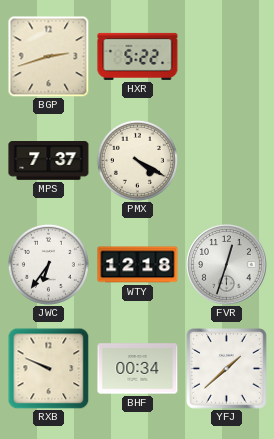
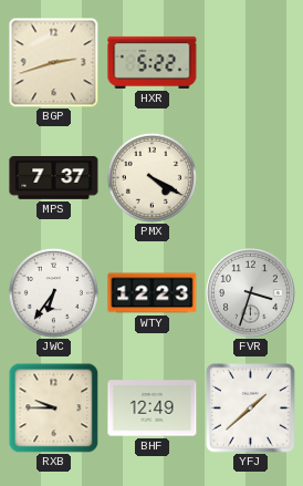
WTY: 12:18 -> 12:23
FVR: 12:33 -> 3:33
RXB: 9:49 -> 9:45
BHF: 00:34 -> 12:49
